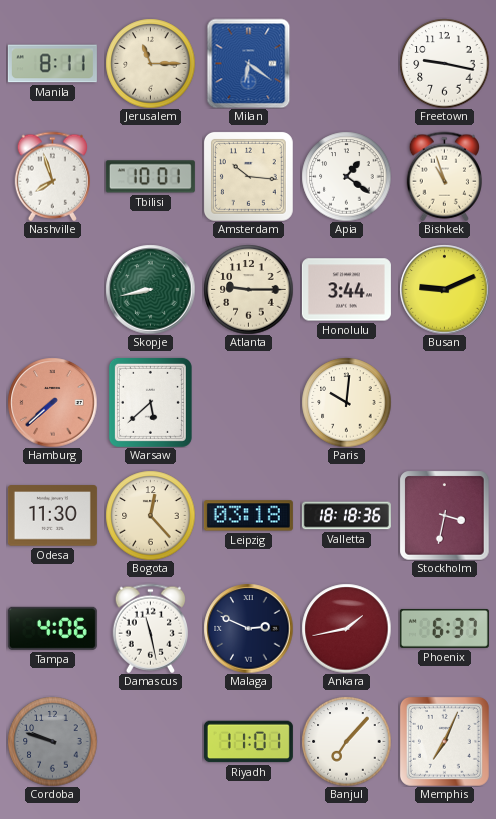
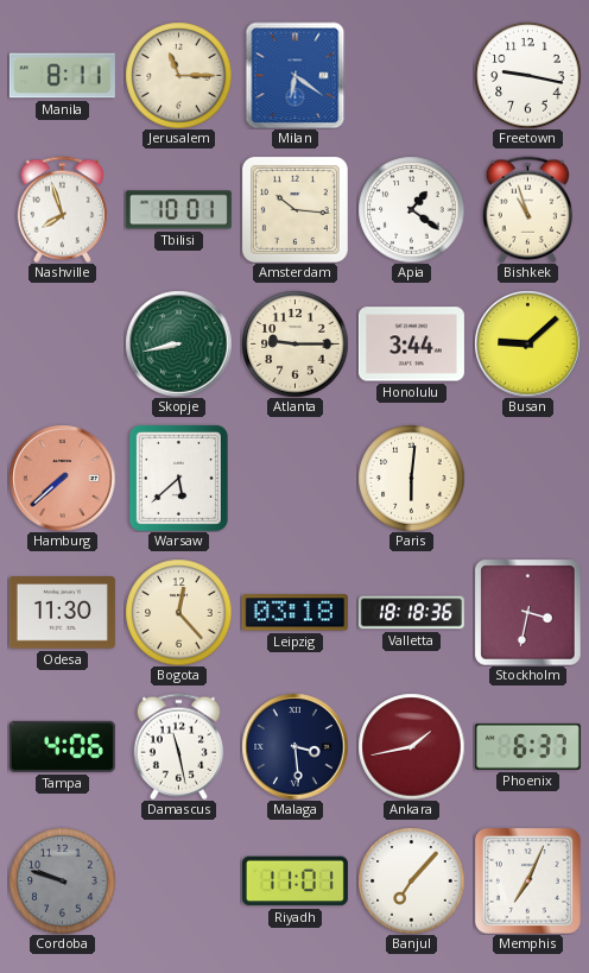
Busan: 9:11 -> 9:08
Paris: 10:01 -> 6:01
Malaga: 2:49 -> 3:29
